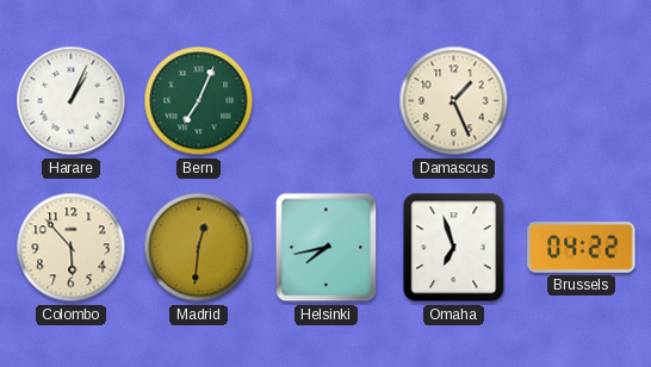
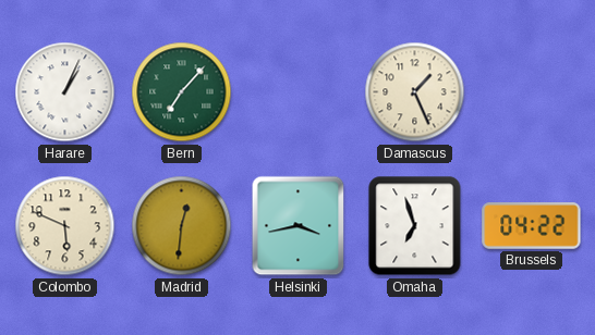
Bern: 7:04 -> 7:07
Colombo: 5:53 -> 5:49
Helsinki: 7:43 -> 3:43
